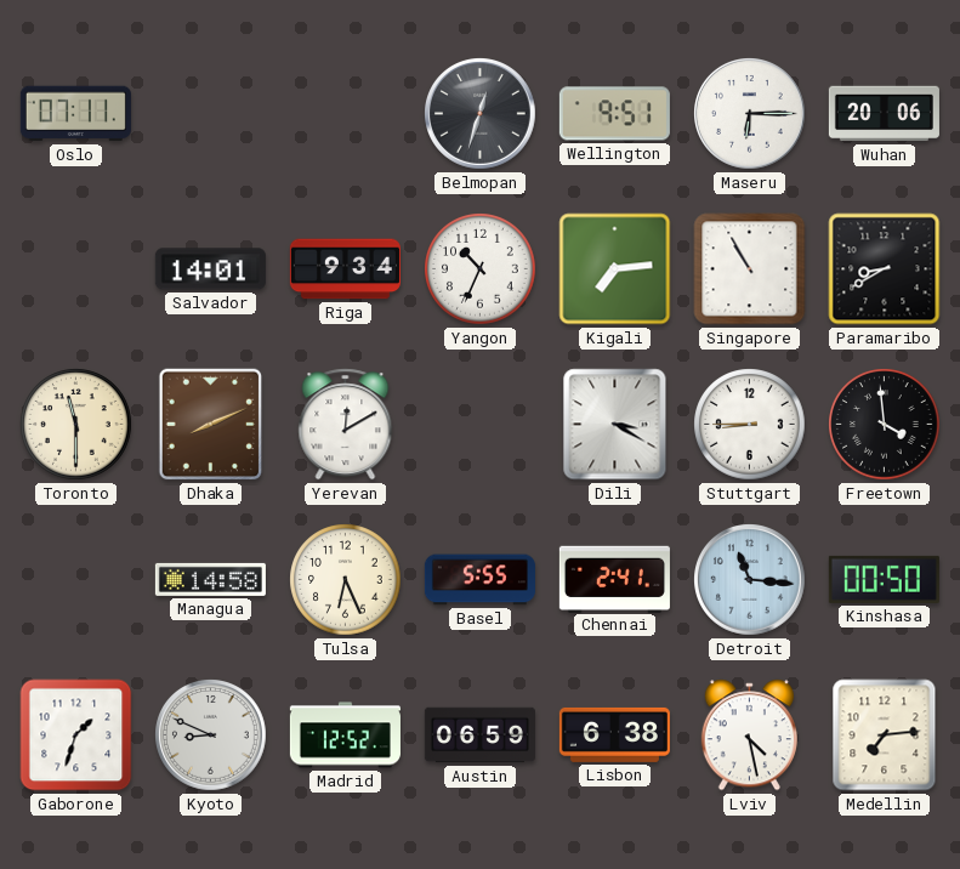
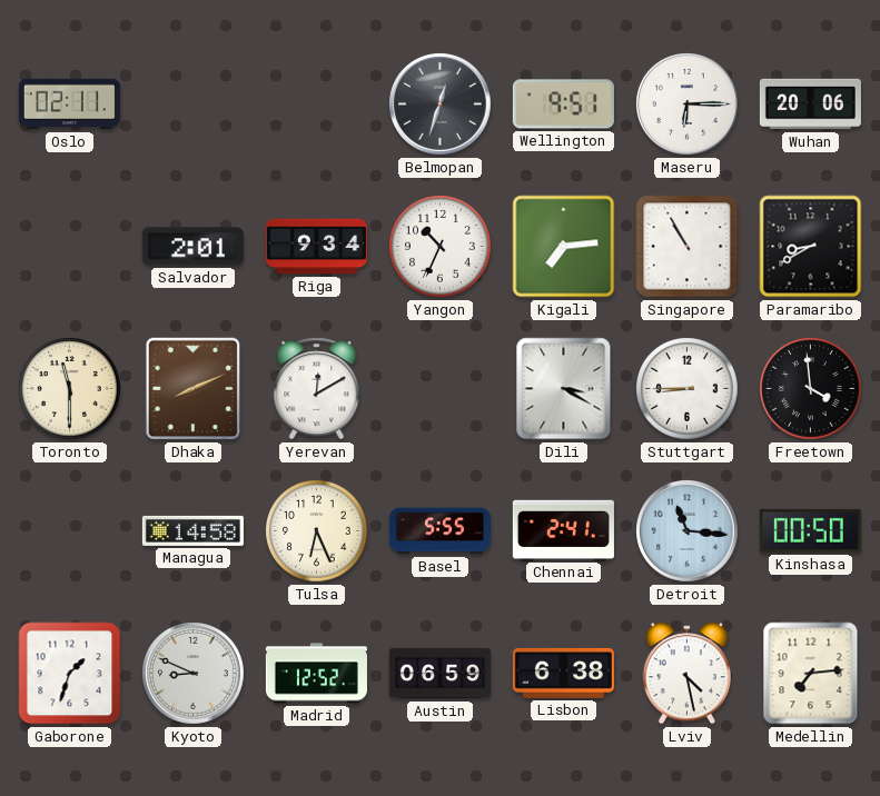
Oslo: 07:11 -> 02:11
Salvador: 14:01 -> 2:01
